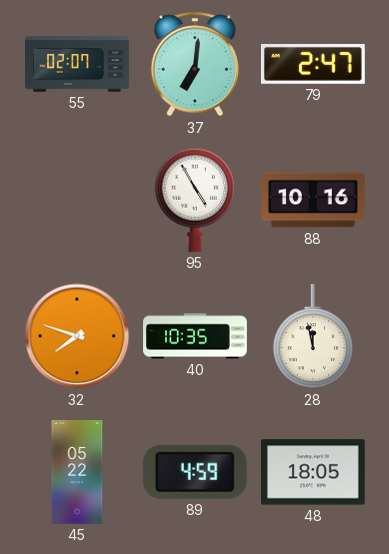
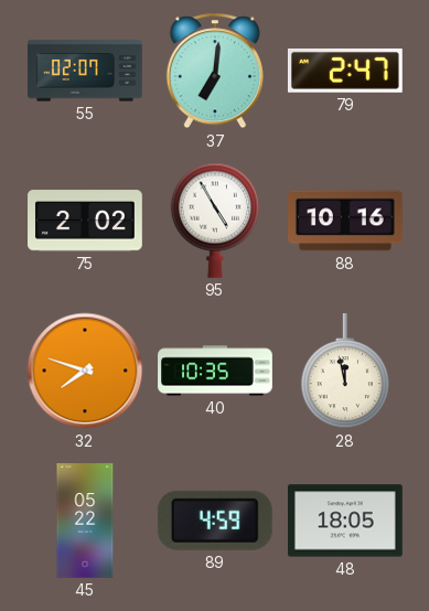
75: none -> 2:02
